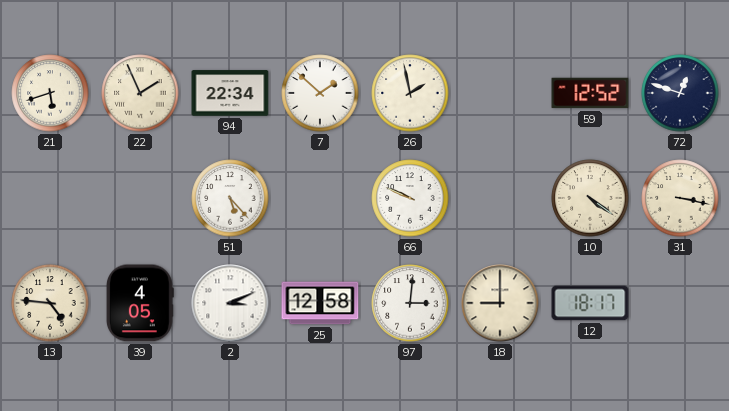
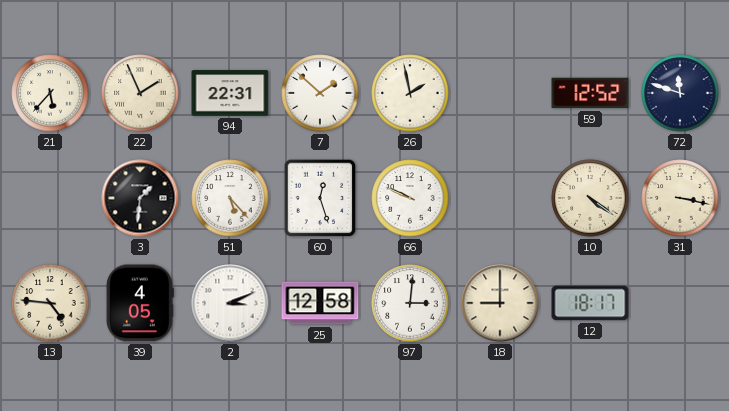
21: 5:42 -> 5:37
94: 22:34 -> 22:31
72: 12:48 -> 11:48
3: none -> 1:31
60: none -> 12:27
